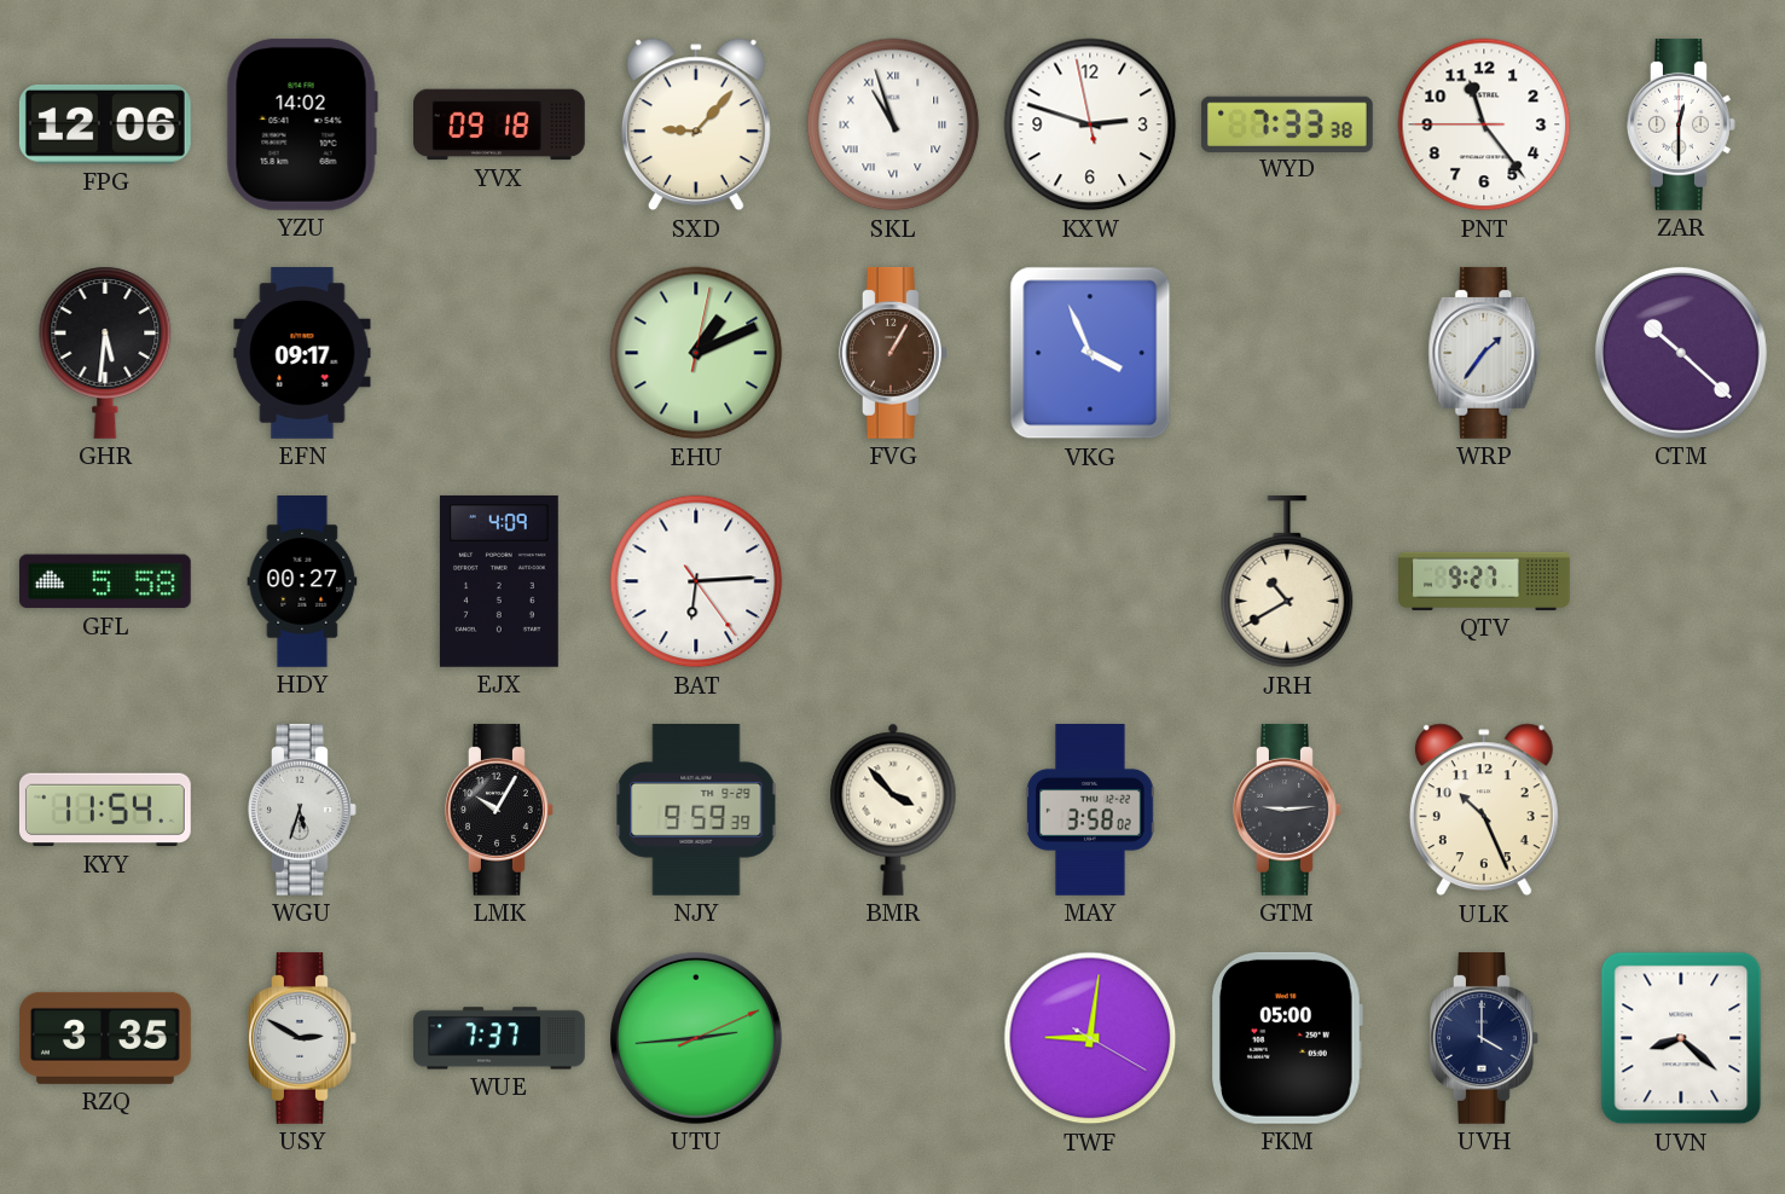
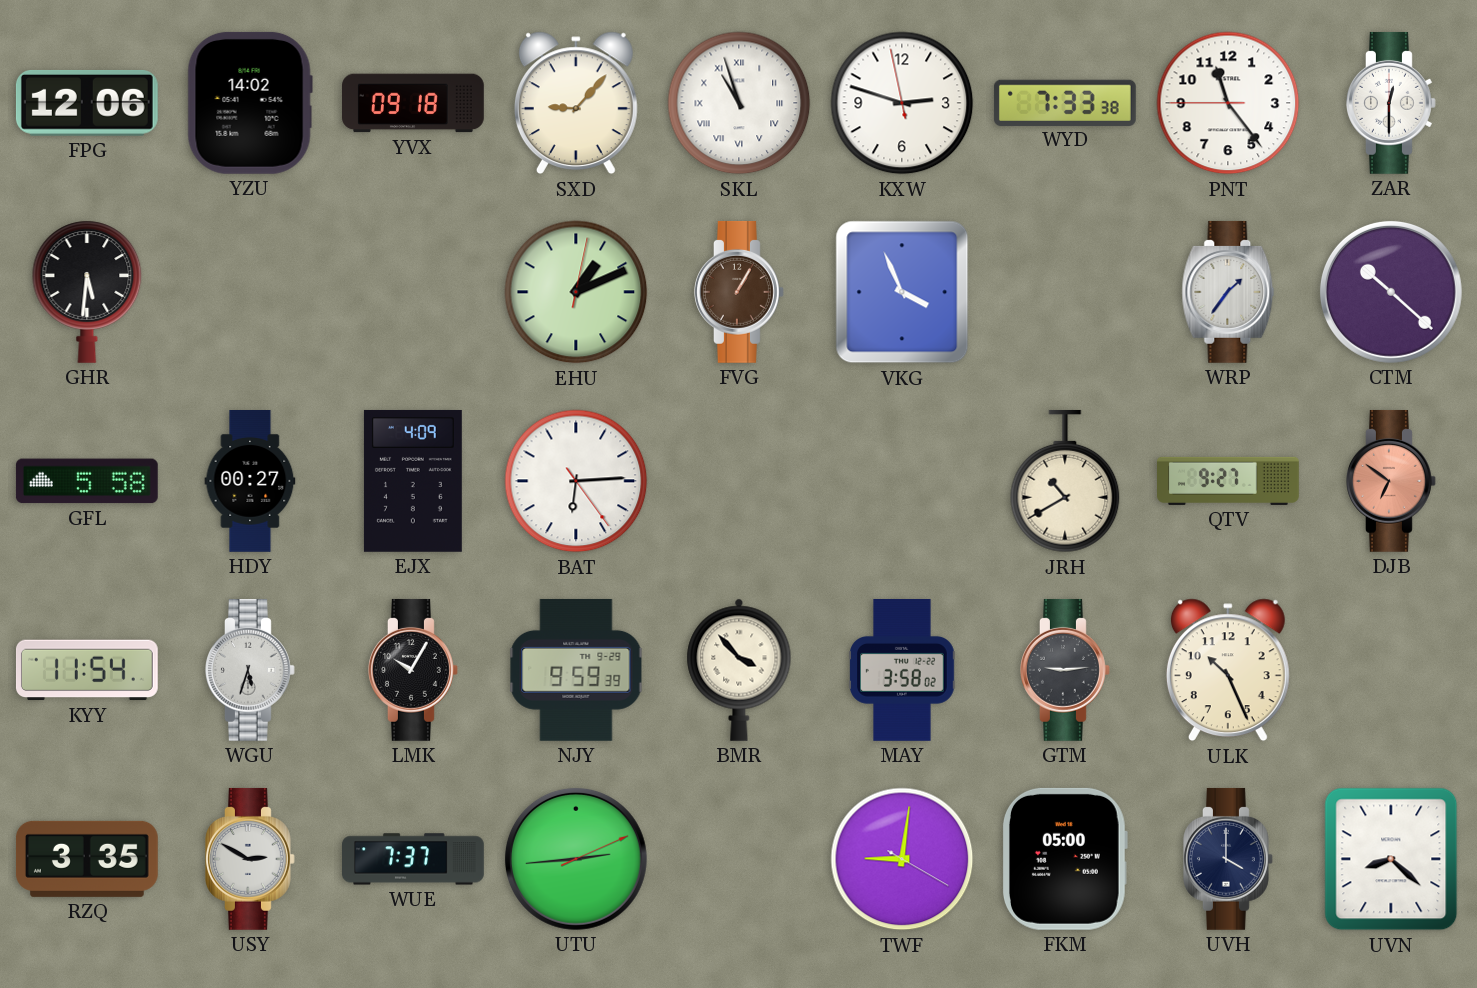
EFN: 09:17 -> none
DJB: none -> 6:51
